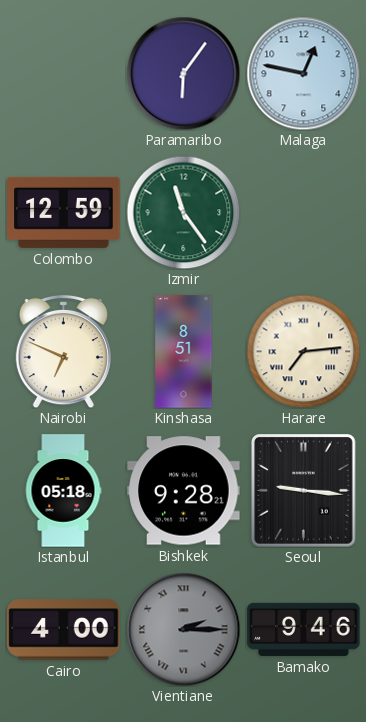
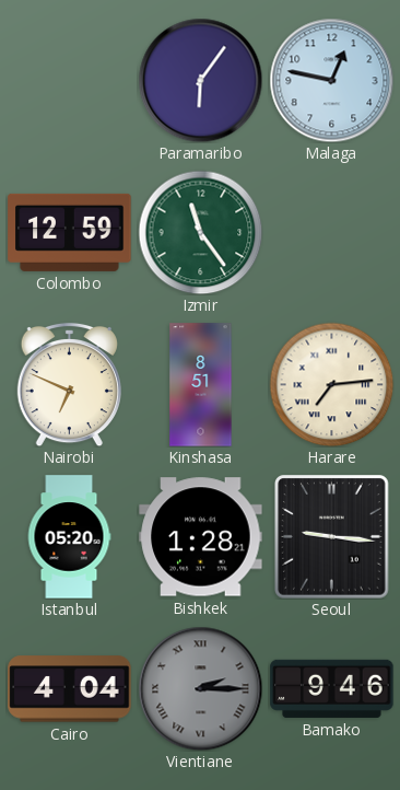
Istanbul: 05:18 -> 05:20
Bishkek: 9:28 -> 1:28
Cairo: 4:00 -> 4:04
